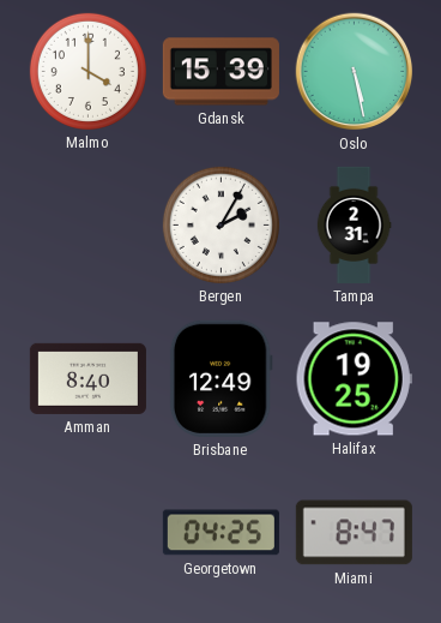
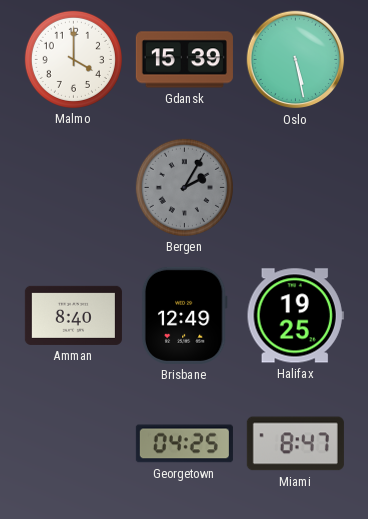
Bergen dial: white -> grey
Tampa: 2:31 -> none
